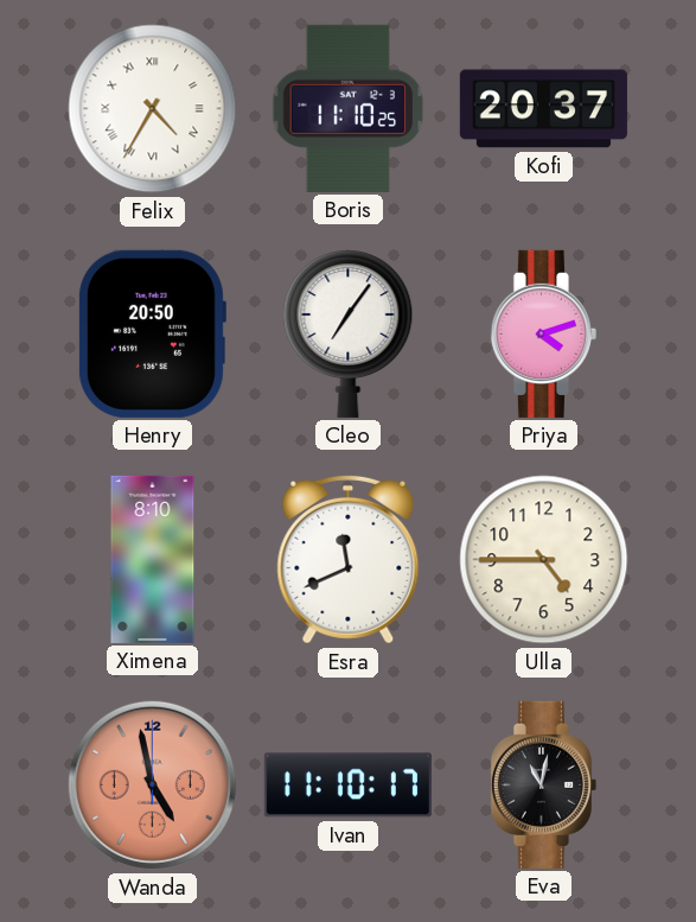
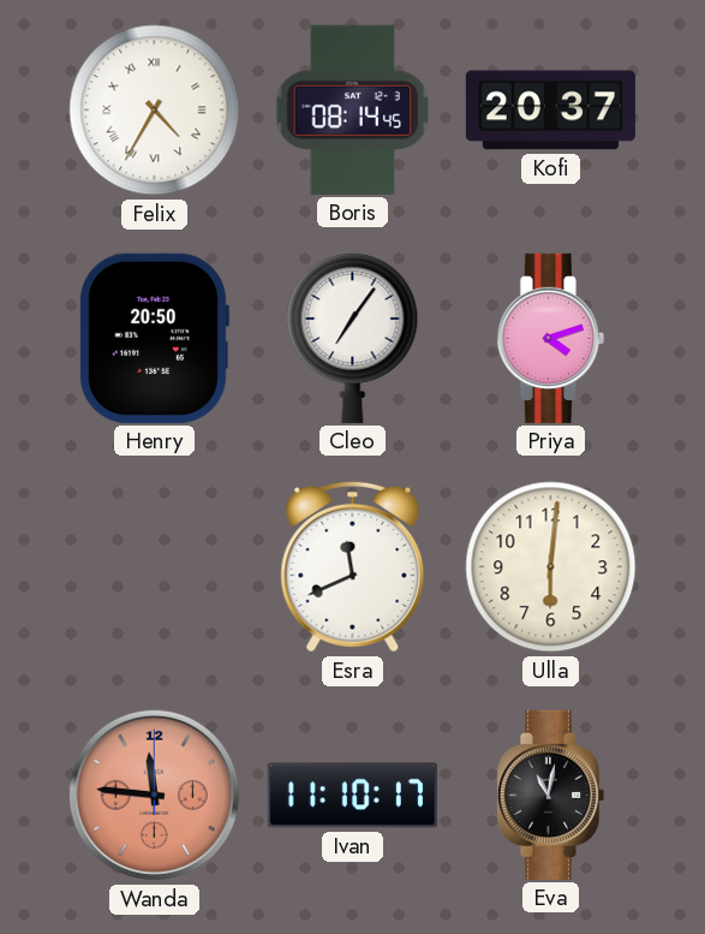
Boris: 11:10 -> 08:14
Ximena: 8:10 -> none
Ulla: 4:45 -> 6:01
Wanda: 4:58 -> 11:46
